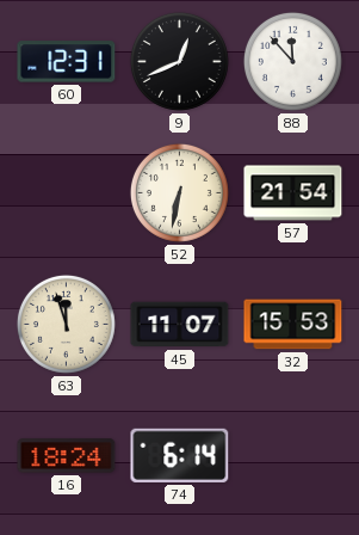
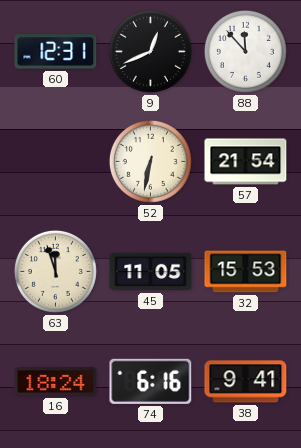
45: 11:07 -> 11:05
74: 6:14 -> 6:16
38: none -> 9:41
